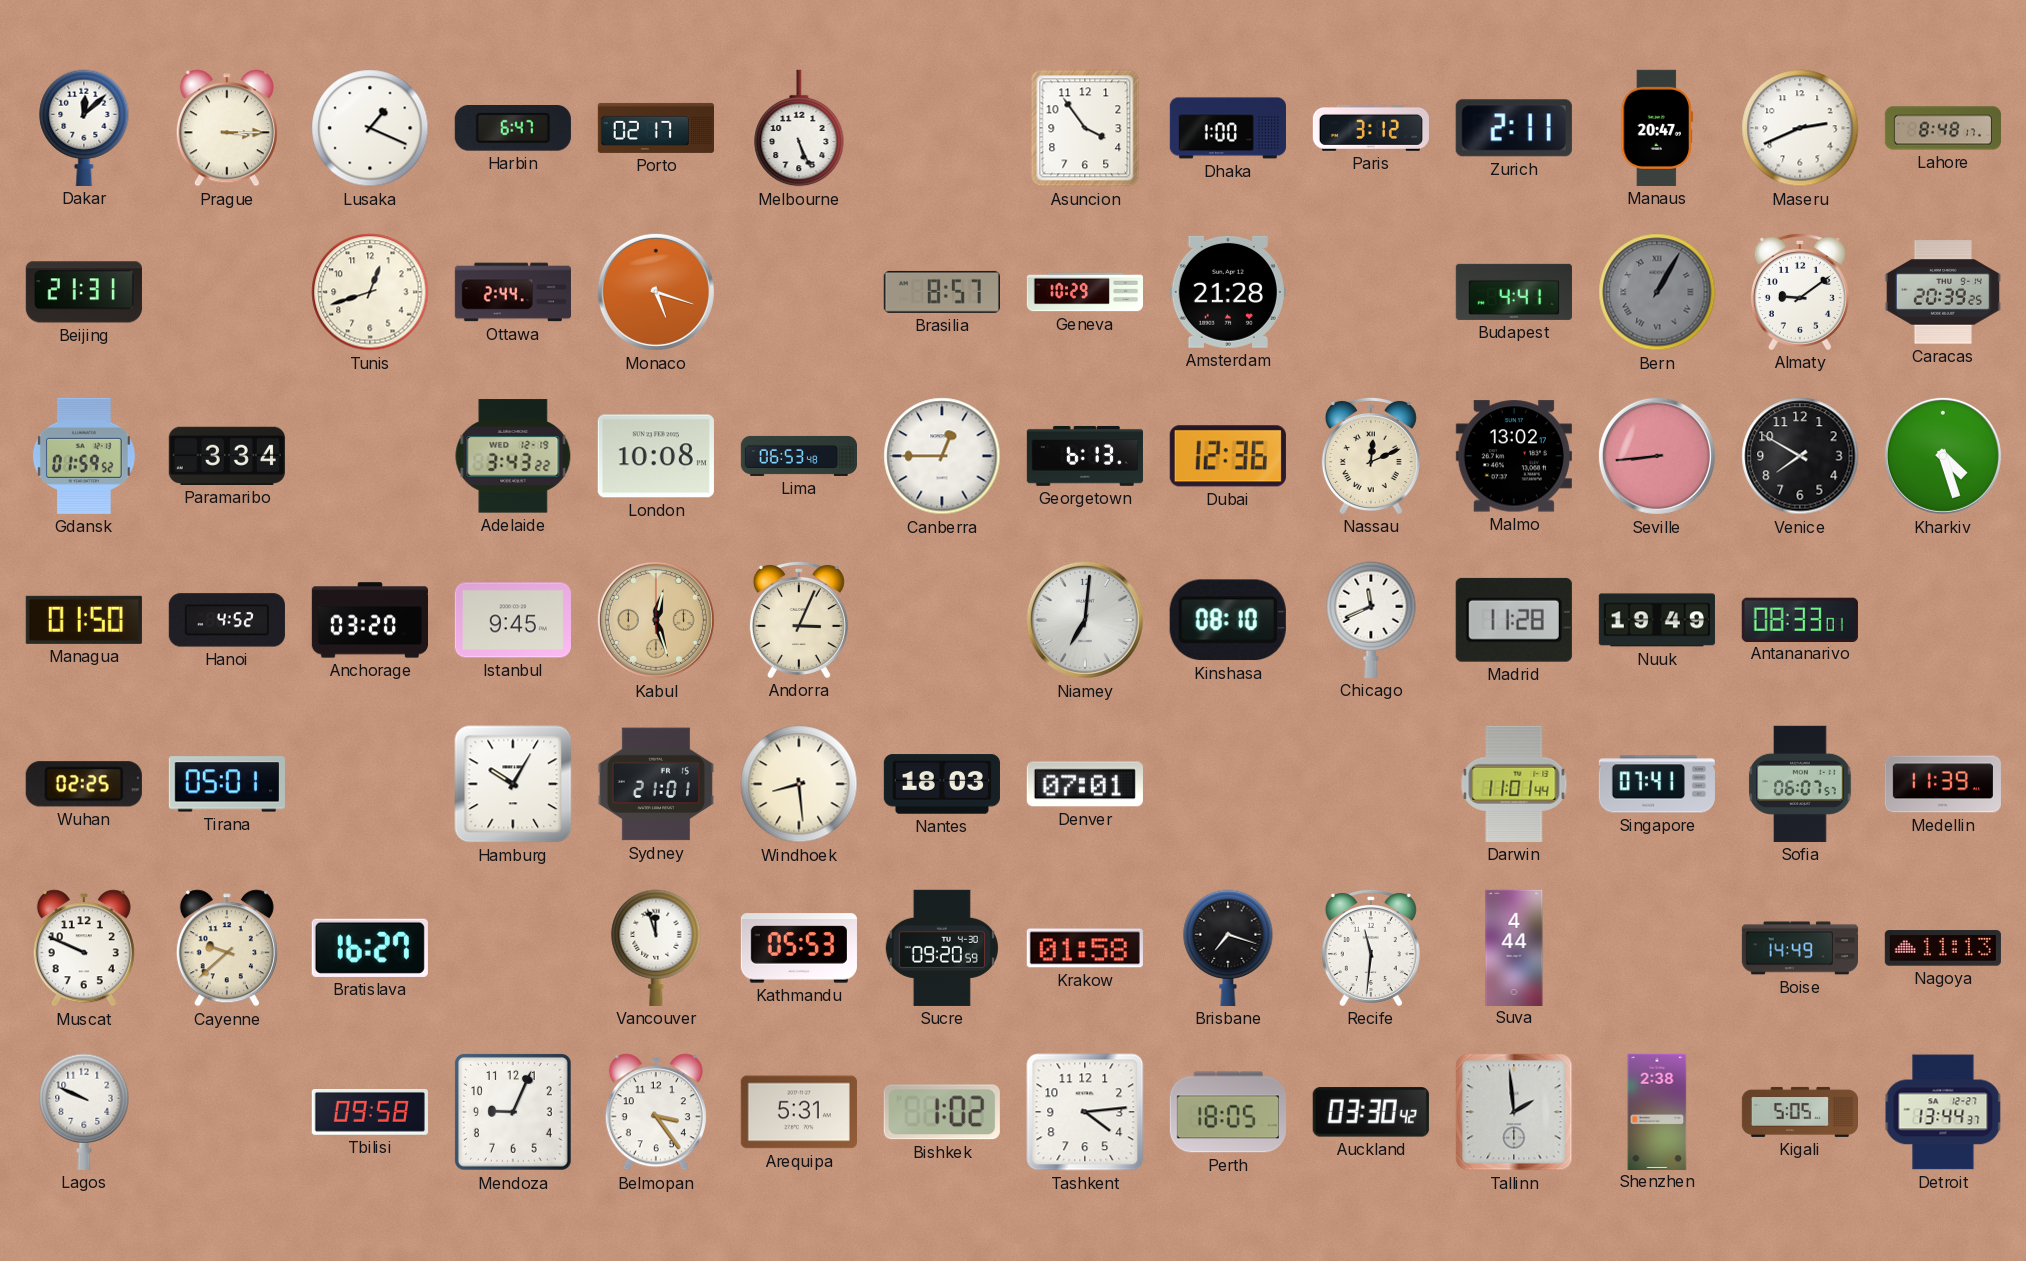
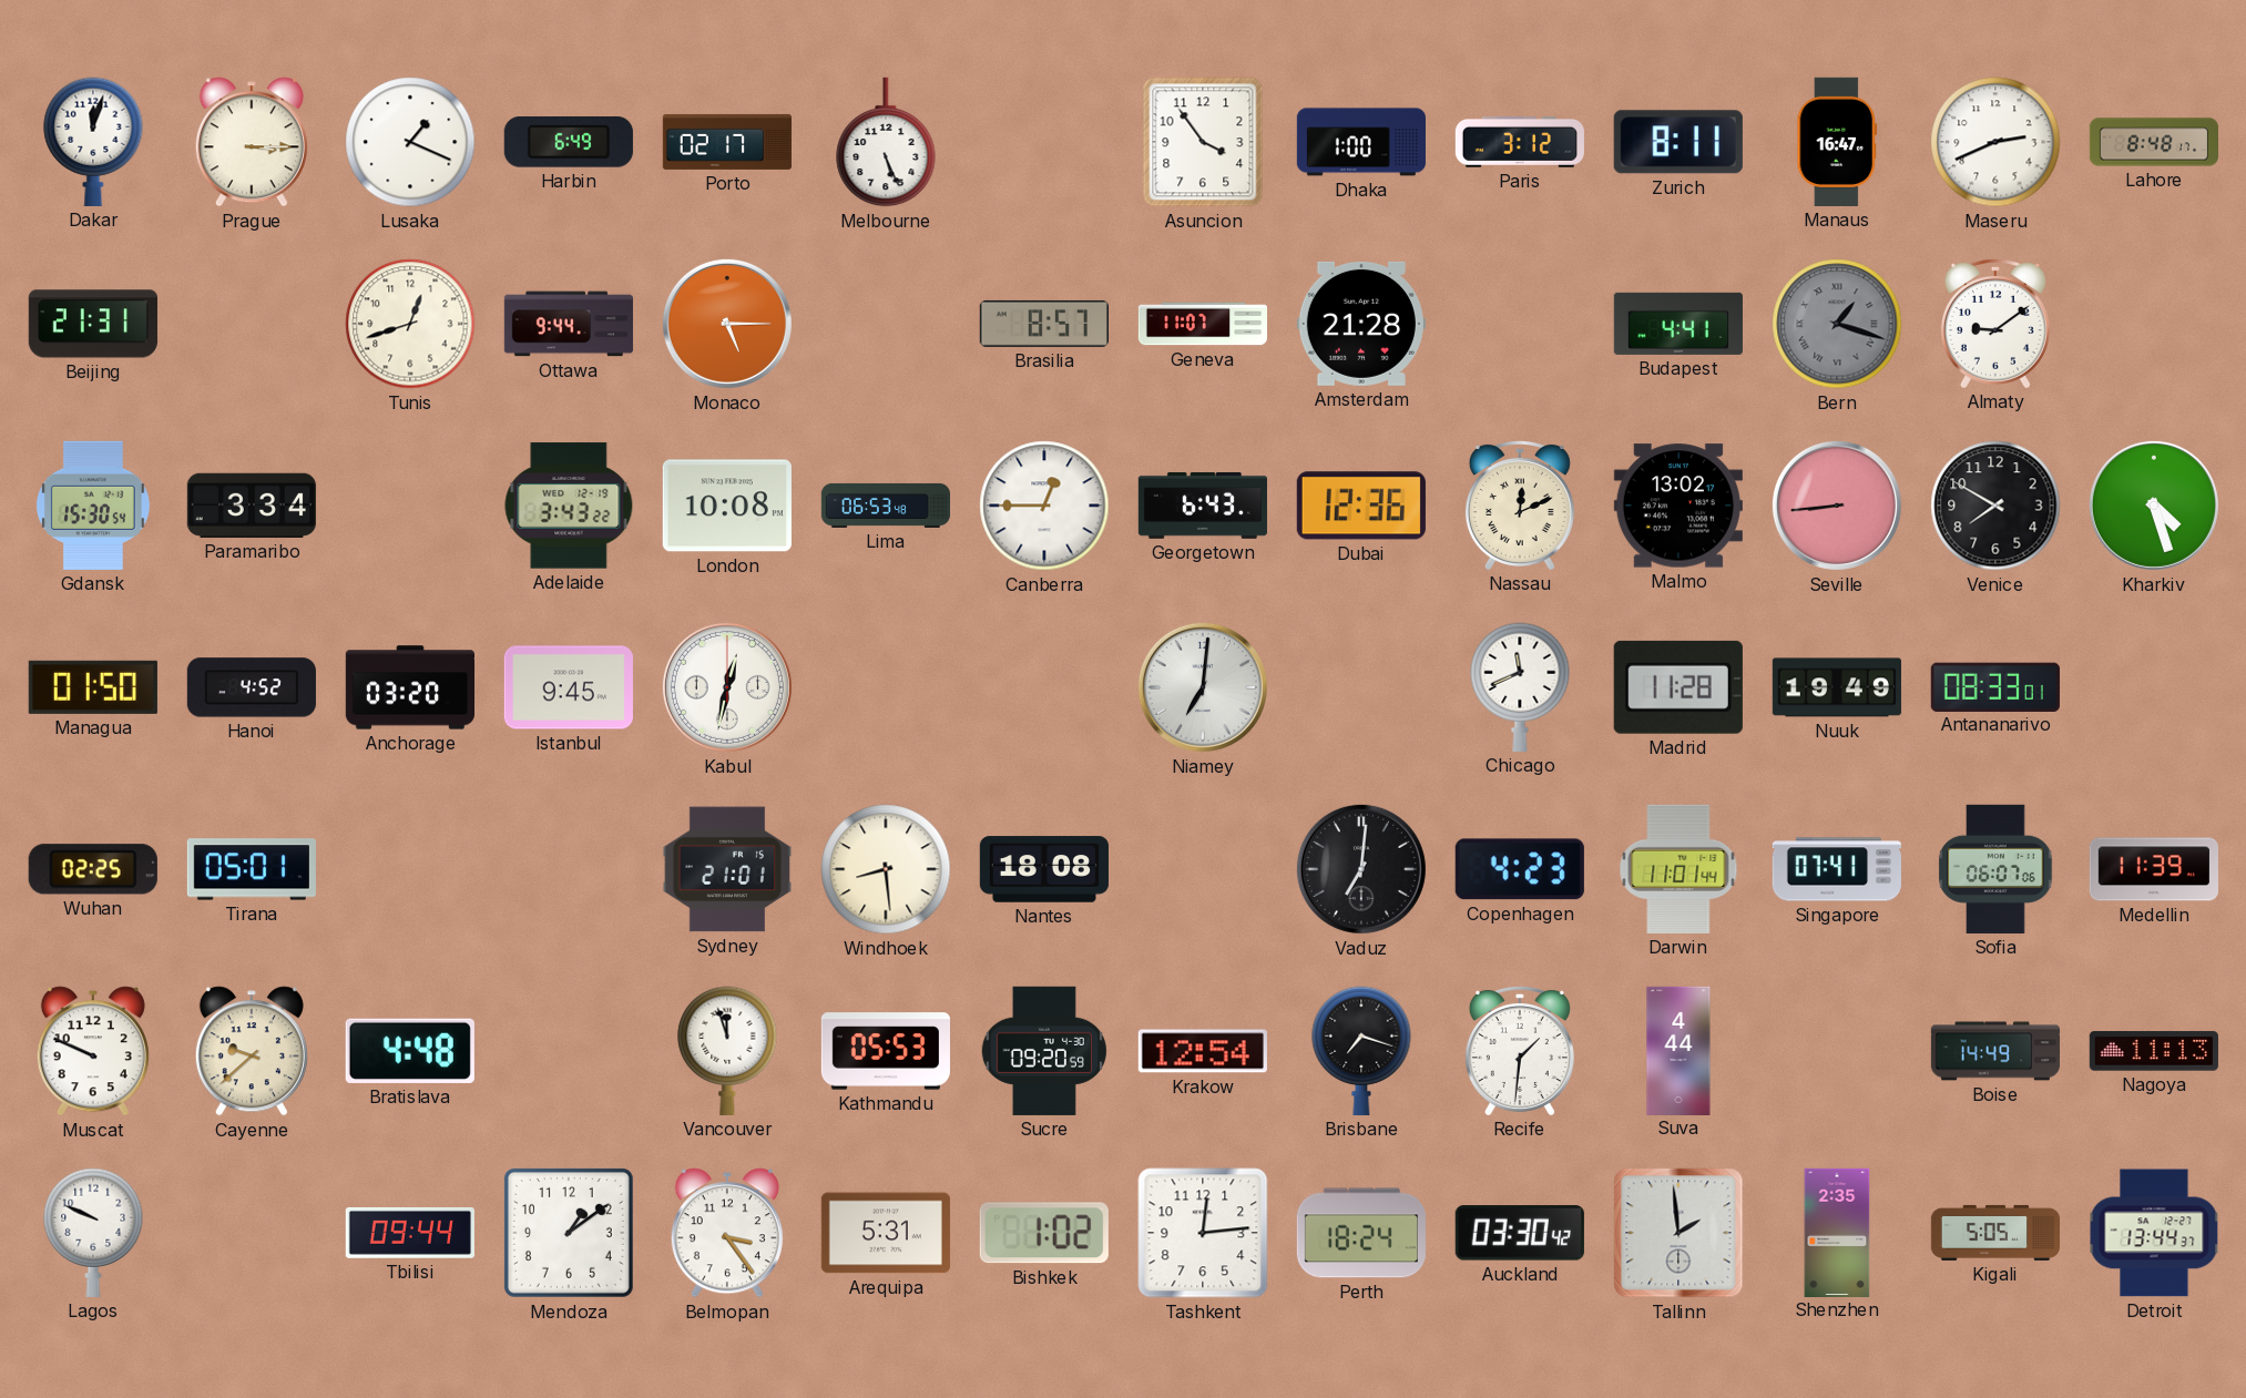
Dakar: 12:08 -> 12:03
Harbin: 6:47 -> 6:49
Zurich: 2:11 -> 8:11
Manaus: 20:47 -> 16:47
Ottawa: 2:44 -> 9:44
Monaco: 5:18 -> 5:15
Geneva: 10:29 -> 11:07
Bern: 1:05 -> 1:18
Caracas: 20:39 -> none
Gdansk: 01:59 -> 15:30
Georgetown: 6:13 -> 6:43
Kabul: 12:27 -> 12:32
Kabul dial: champagne -> white
Andorra: 3:04 -> none
Kinshasa: 08:10 -> none
Hamburg: 10:05 -> none
Nantes: 18:03 -> 18:08
Denver: 07:01 -> none
Vaduz: none -> 7:01
Copenhagen: none -> 4:23
Sofia: 06:07:57 -> 06:07:06
Bratislava: 16:27 -> 4:48
Krakow: 01:58 -> 12:54
Recife: 11:31 -> 1:31
Tbilisi: 09:58 -> 09:44
Mendoza: 9:04 -> 1:09
Tashkent: 4:14 -> 12:14
Perth: 18:05 -> 18:24
Shenzhen: 2:38 -> 2:35
